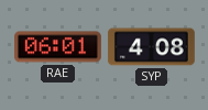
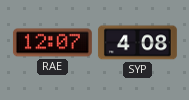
RAE: 06:01 -> 12:07
